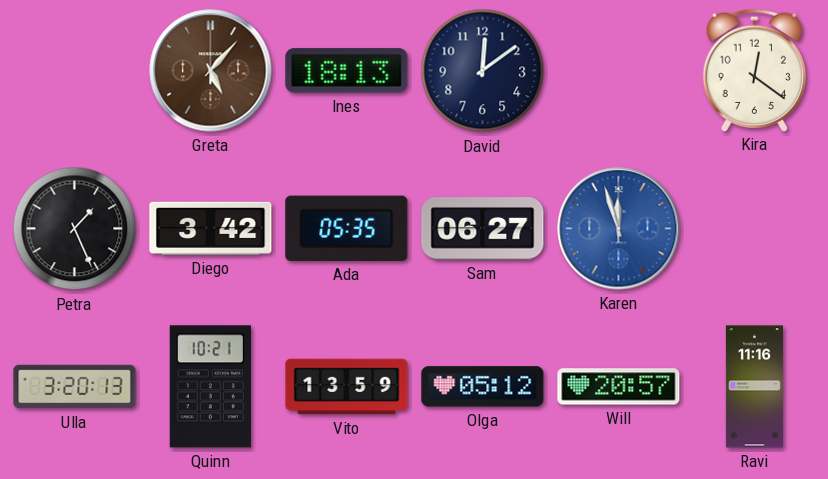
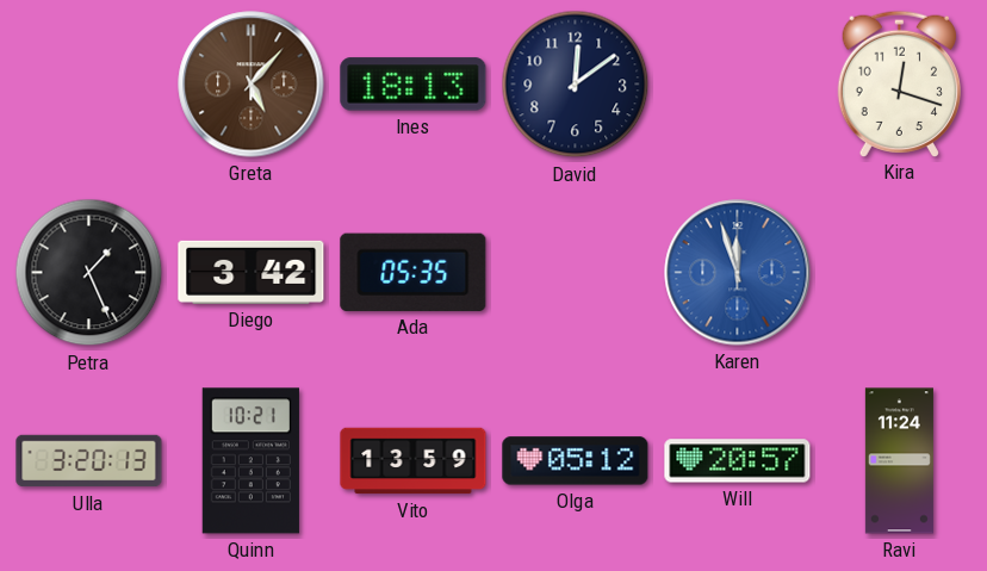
Kira: 12:21 -> 12:18
Sam: 06:27 -> none
Ravi: 11:16 -> 11:24
